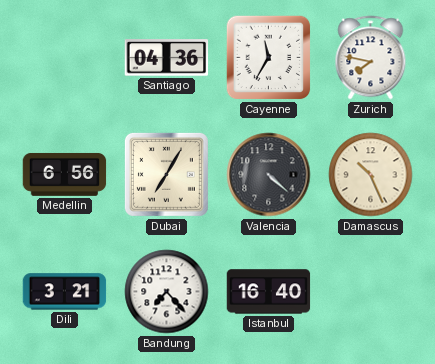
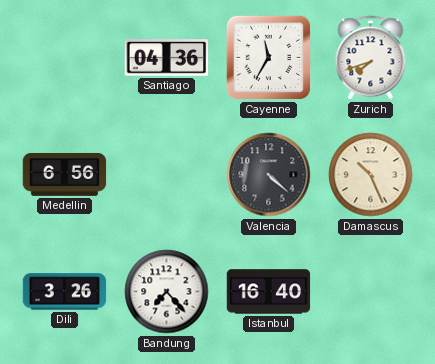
Zurich: 7:47 -> 7:42
Dubai: 7:05 -> none
Dili: 3:21 -> 3:26
